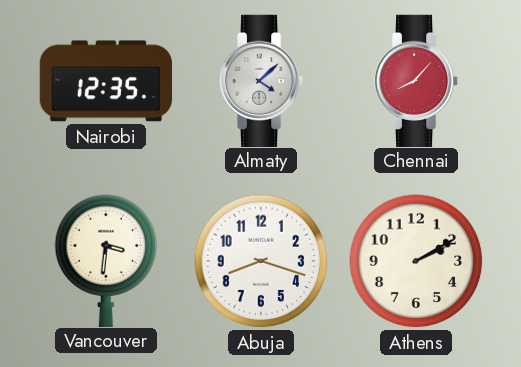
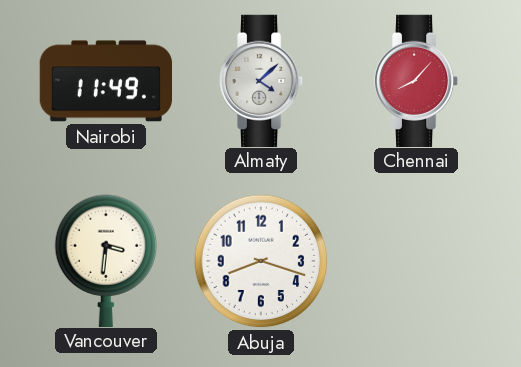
Nairobi: 12:35 -> 11:49
Athens: 2:10 -> none
